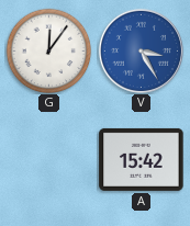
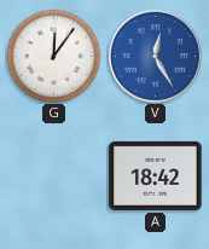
V: 3:25 -> 12:25
A: 15:42 -> 18:42
